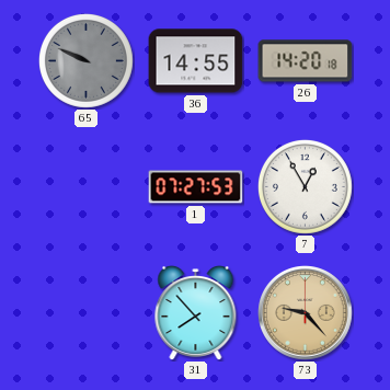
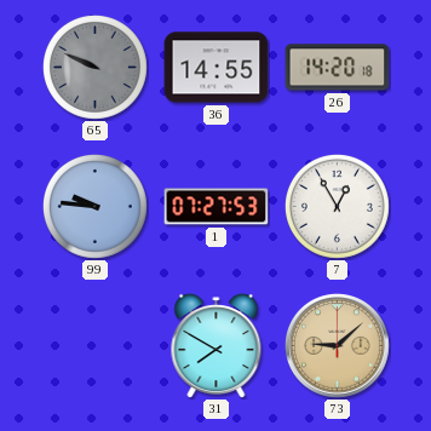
99: none -> 9:46
31: 7:53 -> 7:50
73: 9:23 -> 9:08
